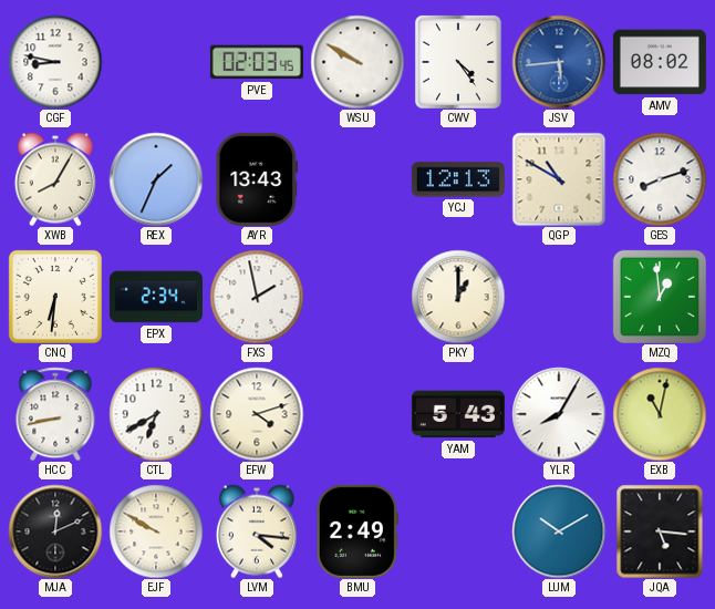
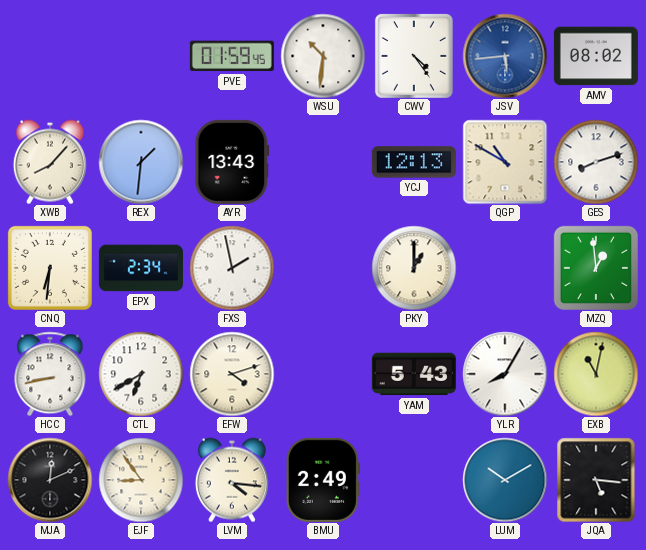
CGF: 8:47 -> none
PVE: 02:03 -> 01:59
WSU: 9:50 -> 10:31
XWB: 8:05 -> 8:07
REX: 1:34 -> 1:31
EJF: 9:50 -> 8:54
